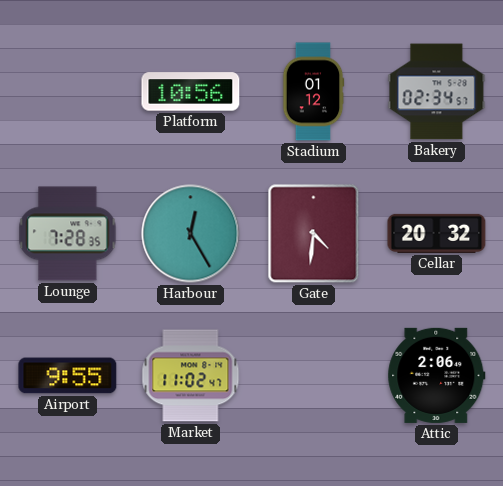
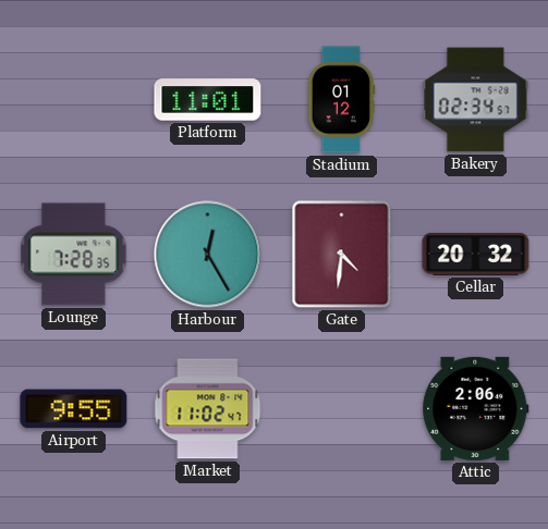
Platform: 10:56 -> 11:01
